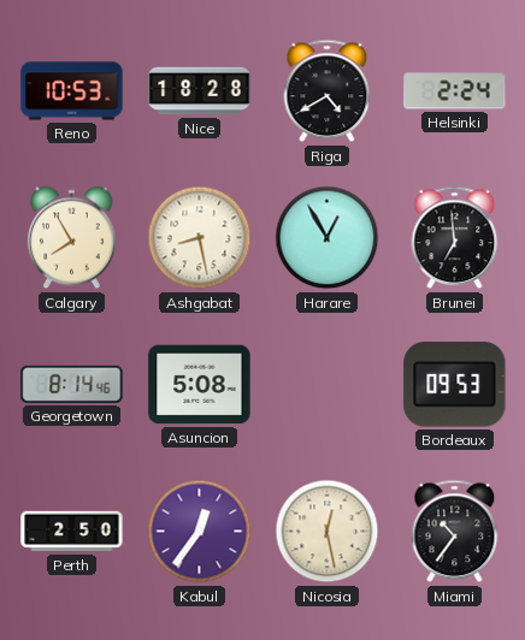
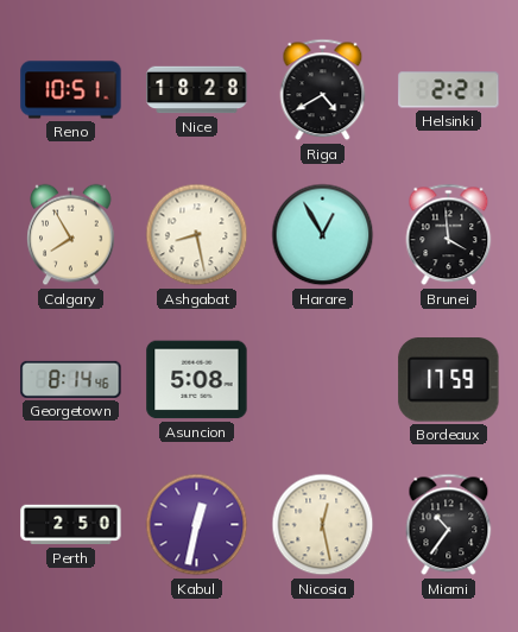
Reno: 10:53 -> 10:51
Helsinki: 2:24 -> 2:21
Brunei: 6:59 -> 3:59
Bordeaux: 09:53 -> 17:59
Kabul: 12:36 -> 12:32
